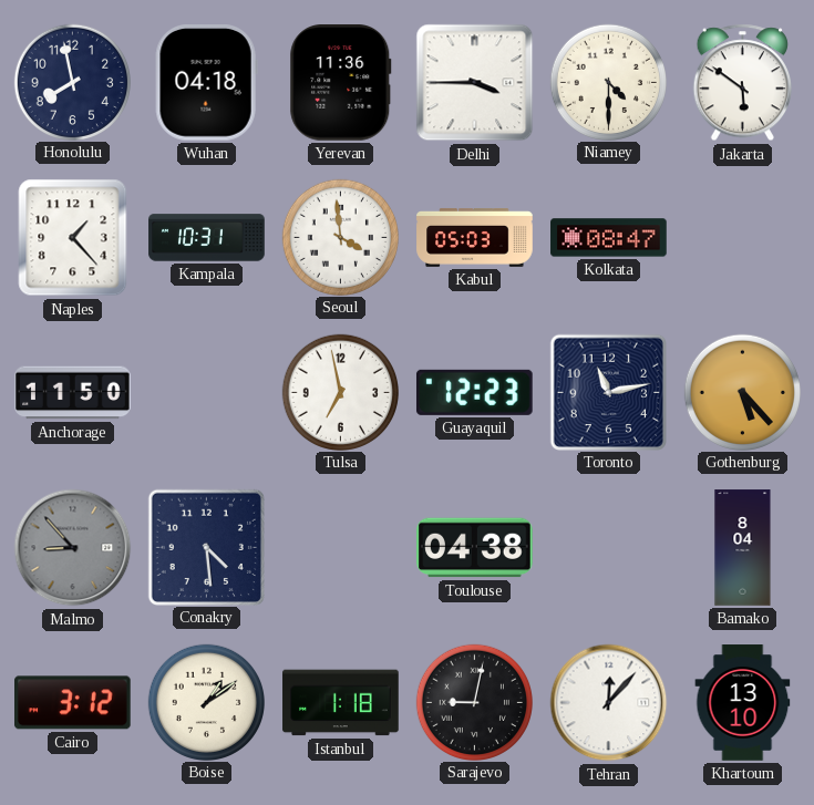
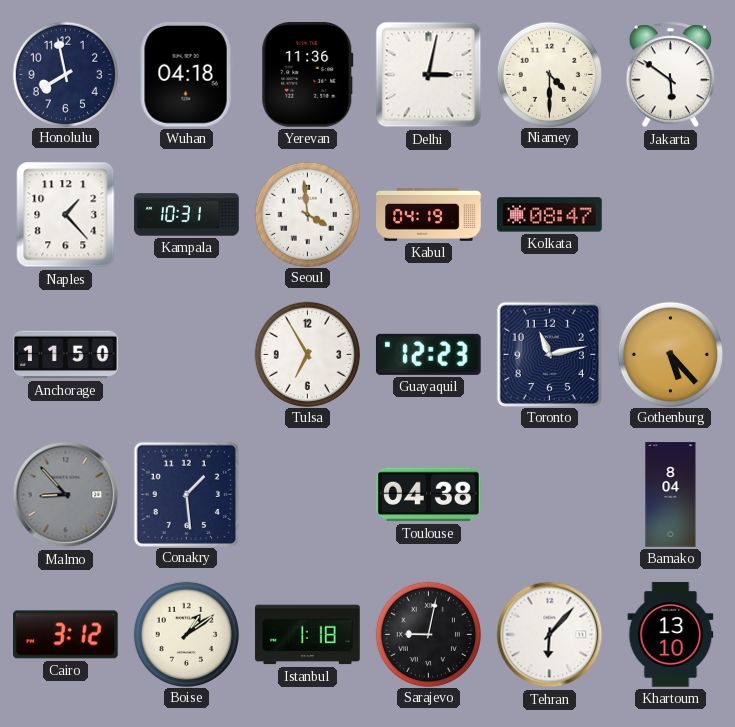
Delhi: 3:45 -> 3:02
Kabul: 05:03 -> 04:19
Tulsa: 6:58 -> 6:55
Conakry: 4:29 -> 1:29
Tehran: 12:07 -> 6:07
